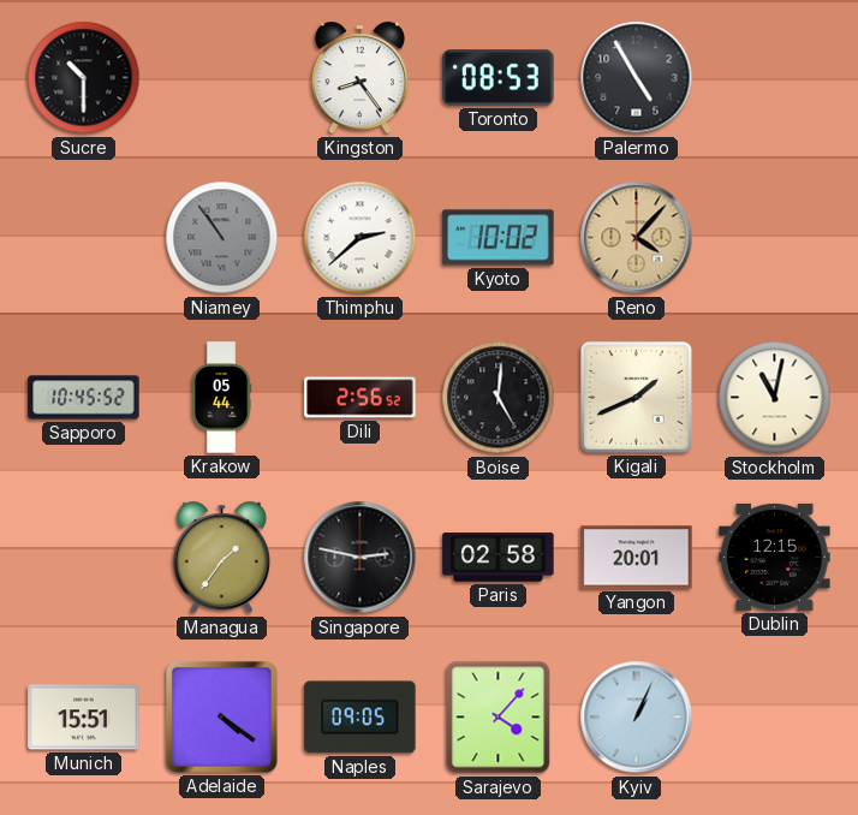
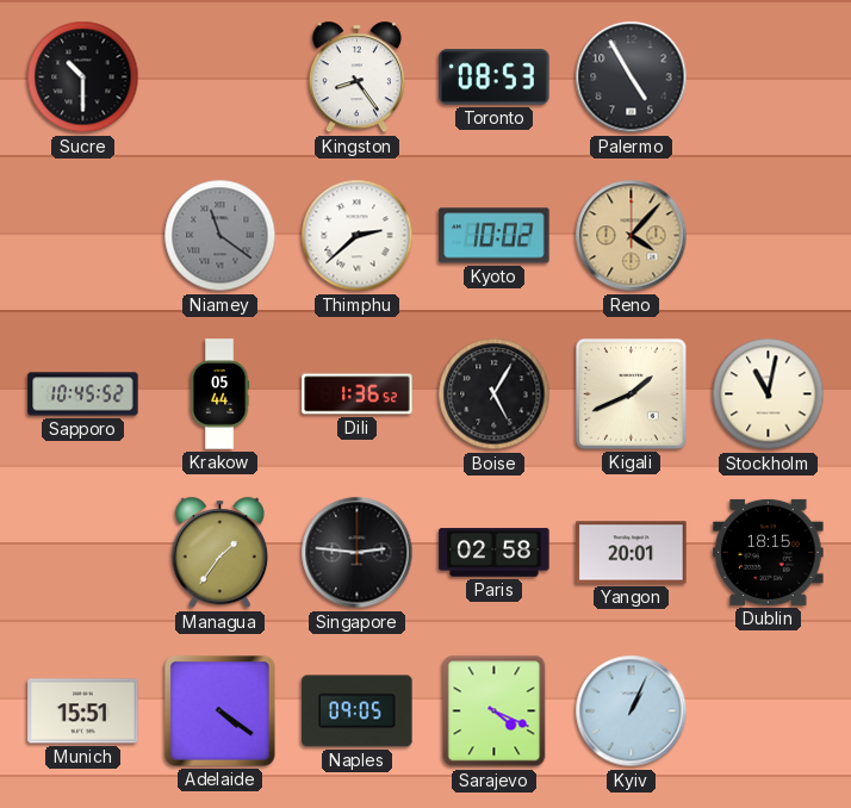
Niamey: 10:54 -> 11:21
Dili: 2:56 -> 1:36
Boise: 5:01 -> 5:05
Singapore: 2:47 -> 2:46
Dublin: 12:15 -> 18:15
Sarajevo: 4:07 -> 4:19
